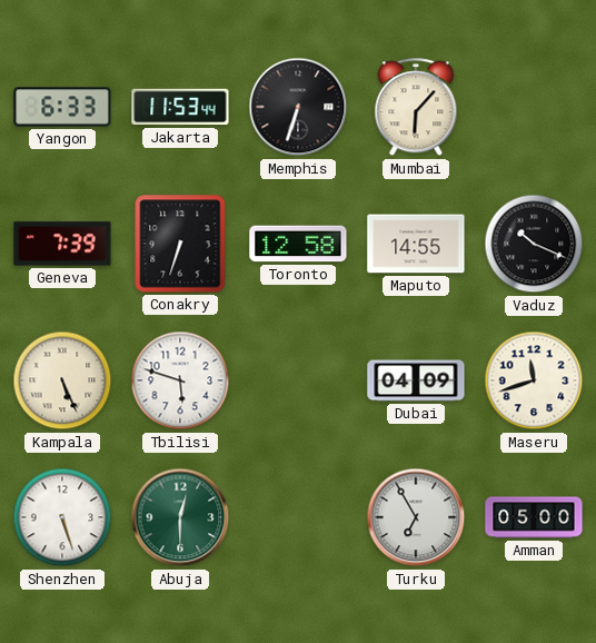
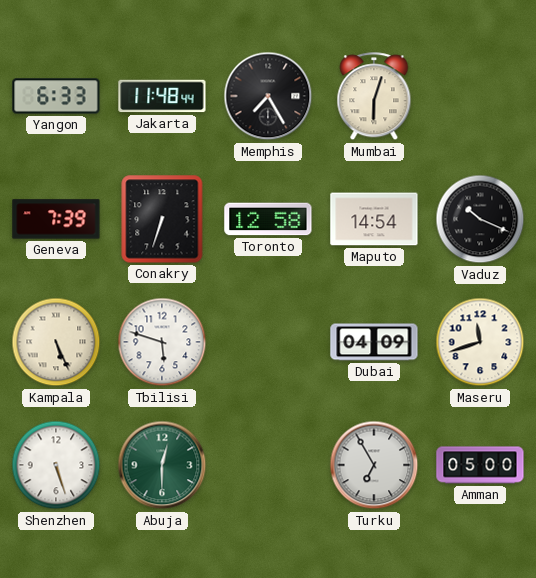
Jakarta: 11:53 -> 11:48
Memphis: 6:33 -> 7:25
Mumbai: 6:07 -> 6:03
Maputo: 14:55 -> 14:54
